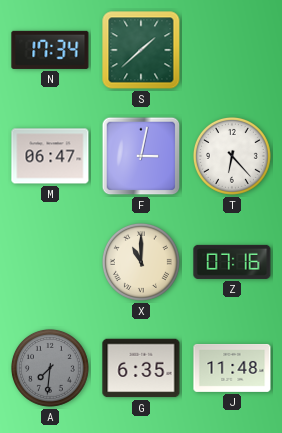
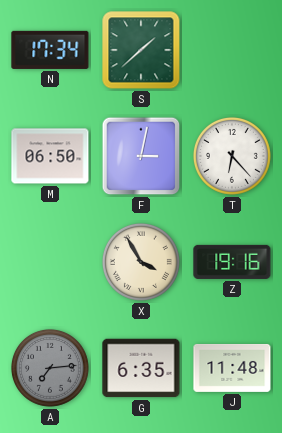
M: 06:47 -> 06:50
X: 11:00 -> 3:55
Z: 07:16 -> 19:16
A: 7:31 -> 7:14
